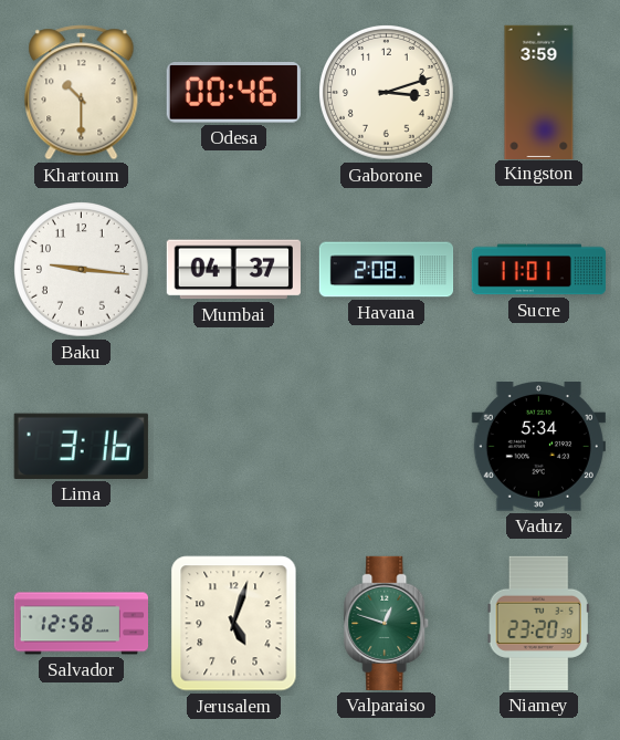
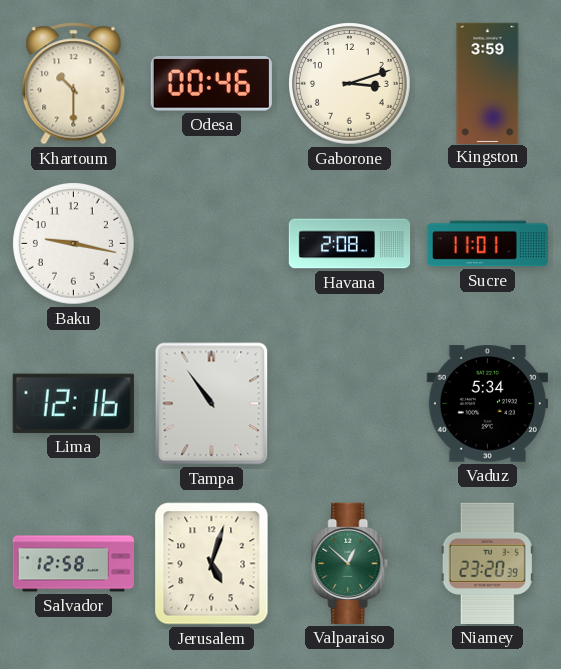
Baku: 9:16 -> 9:17
Mumbai: 04:37 -> none
Lima: 3:16 -> 12:16
Tampa: none -> 10:54
Valparaiso: 12:48 -> 12:52
